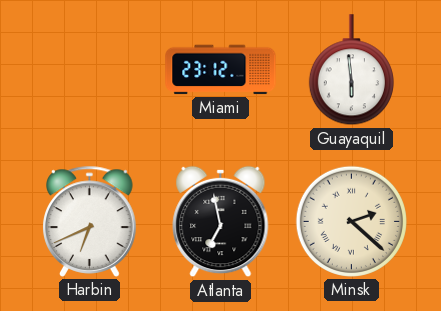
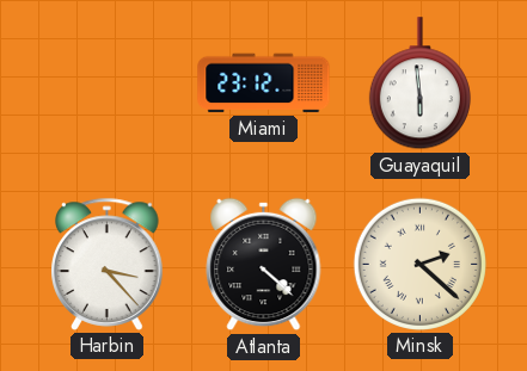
Harbin: 6:41 -> 3:23
Atlanta: 6:58 -> 4:22
